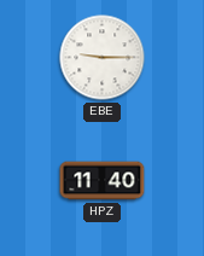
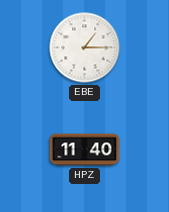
EBE: 9:15 -> 1:15
